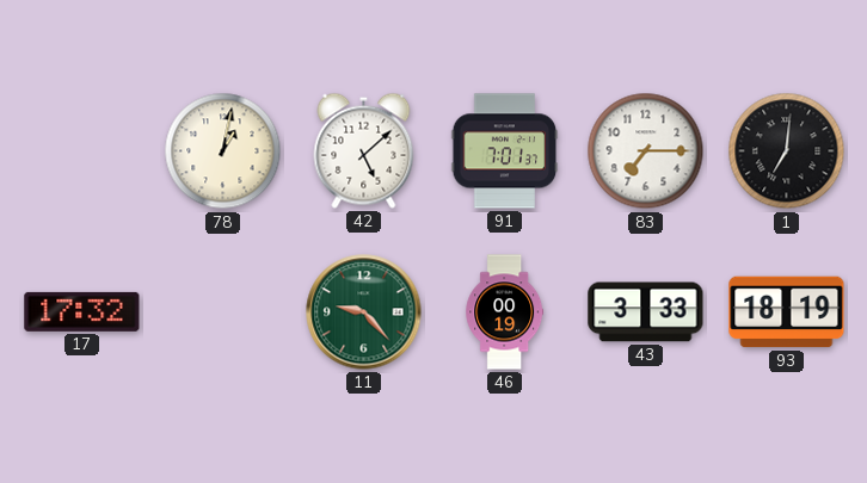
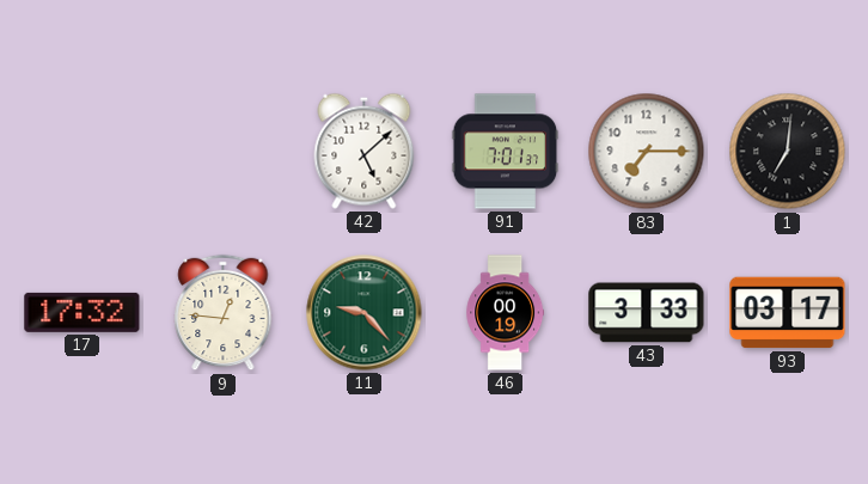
78: 1:02 -> none
9: none -> 12:46
93: 18:19 -> 03:17
